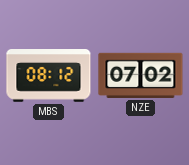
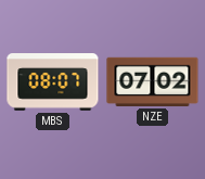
MBS: 08:12 -> 08:07
